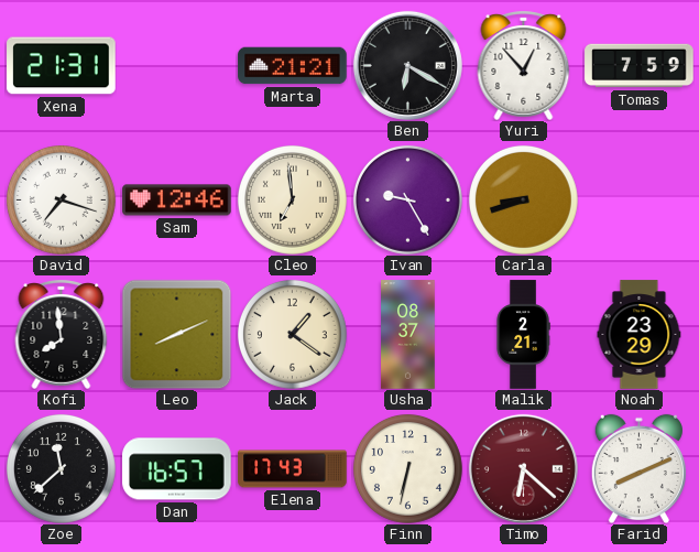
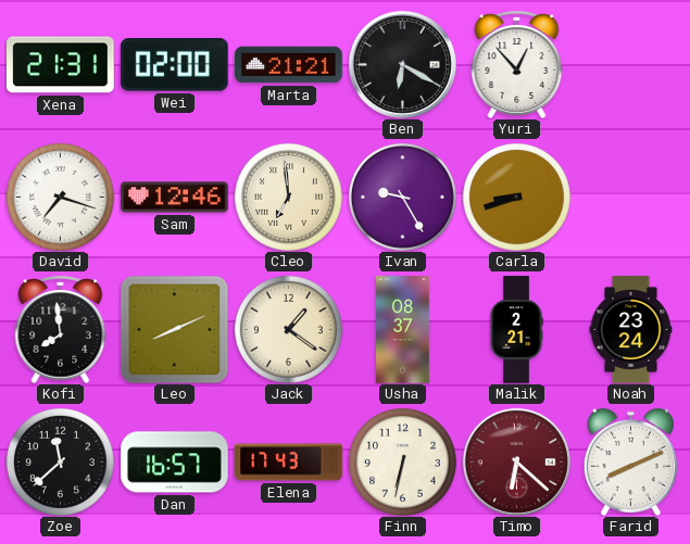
Wei: none -> 02:00
Tomas: 7:59 -> none
Noah: 23:29 -> 23:24
